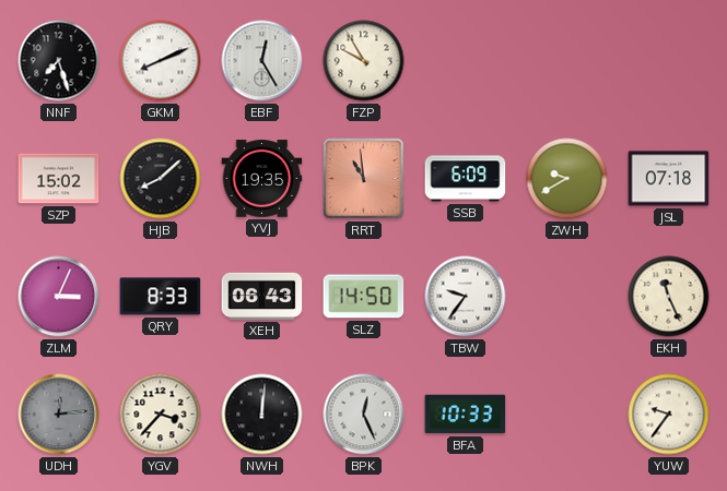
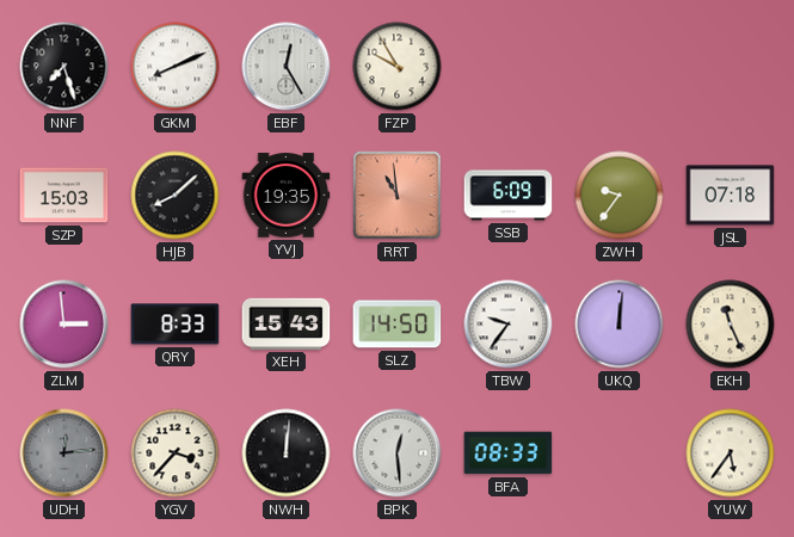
SZP: 15:02 -> 15:03
ZWH: 9:40 -> 9:36
ZLM: 3:04 -> 2:59
XEH: 06:43 -> 15:43
UKQ: none -> 12:01
BPK: 12:26 -> 12:29
BFA: 10:33 -> 08:33
YUW: 9:36 -> 5:36
